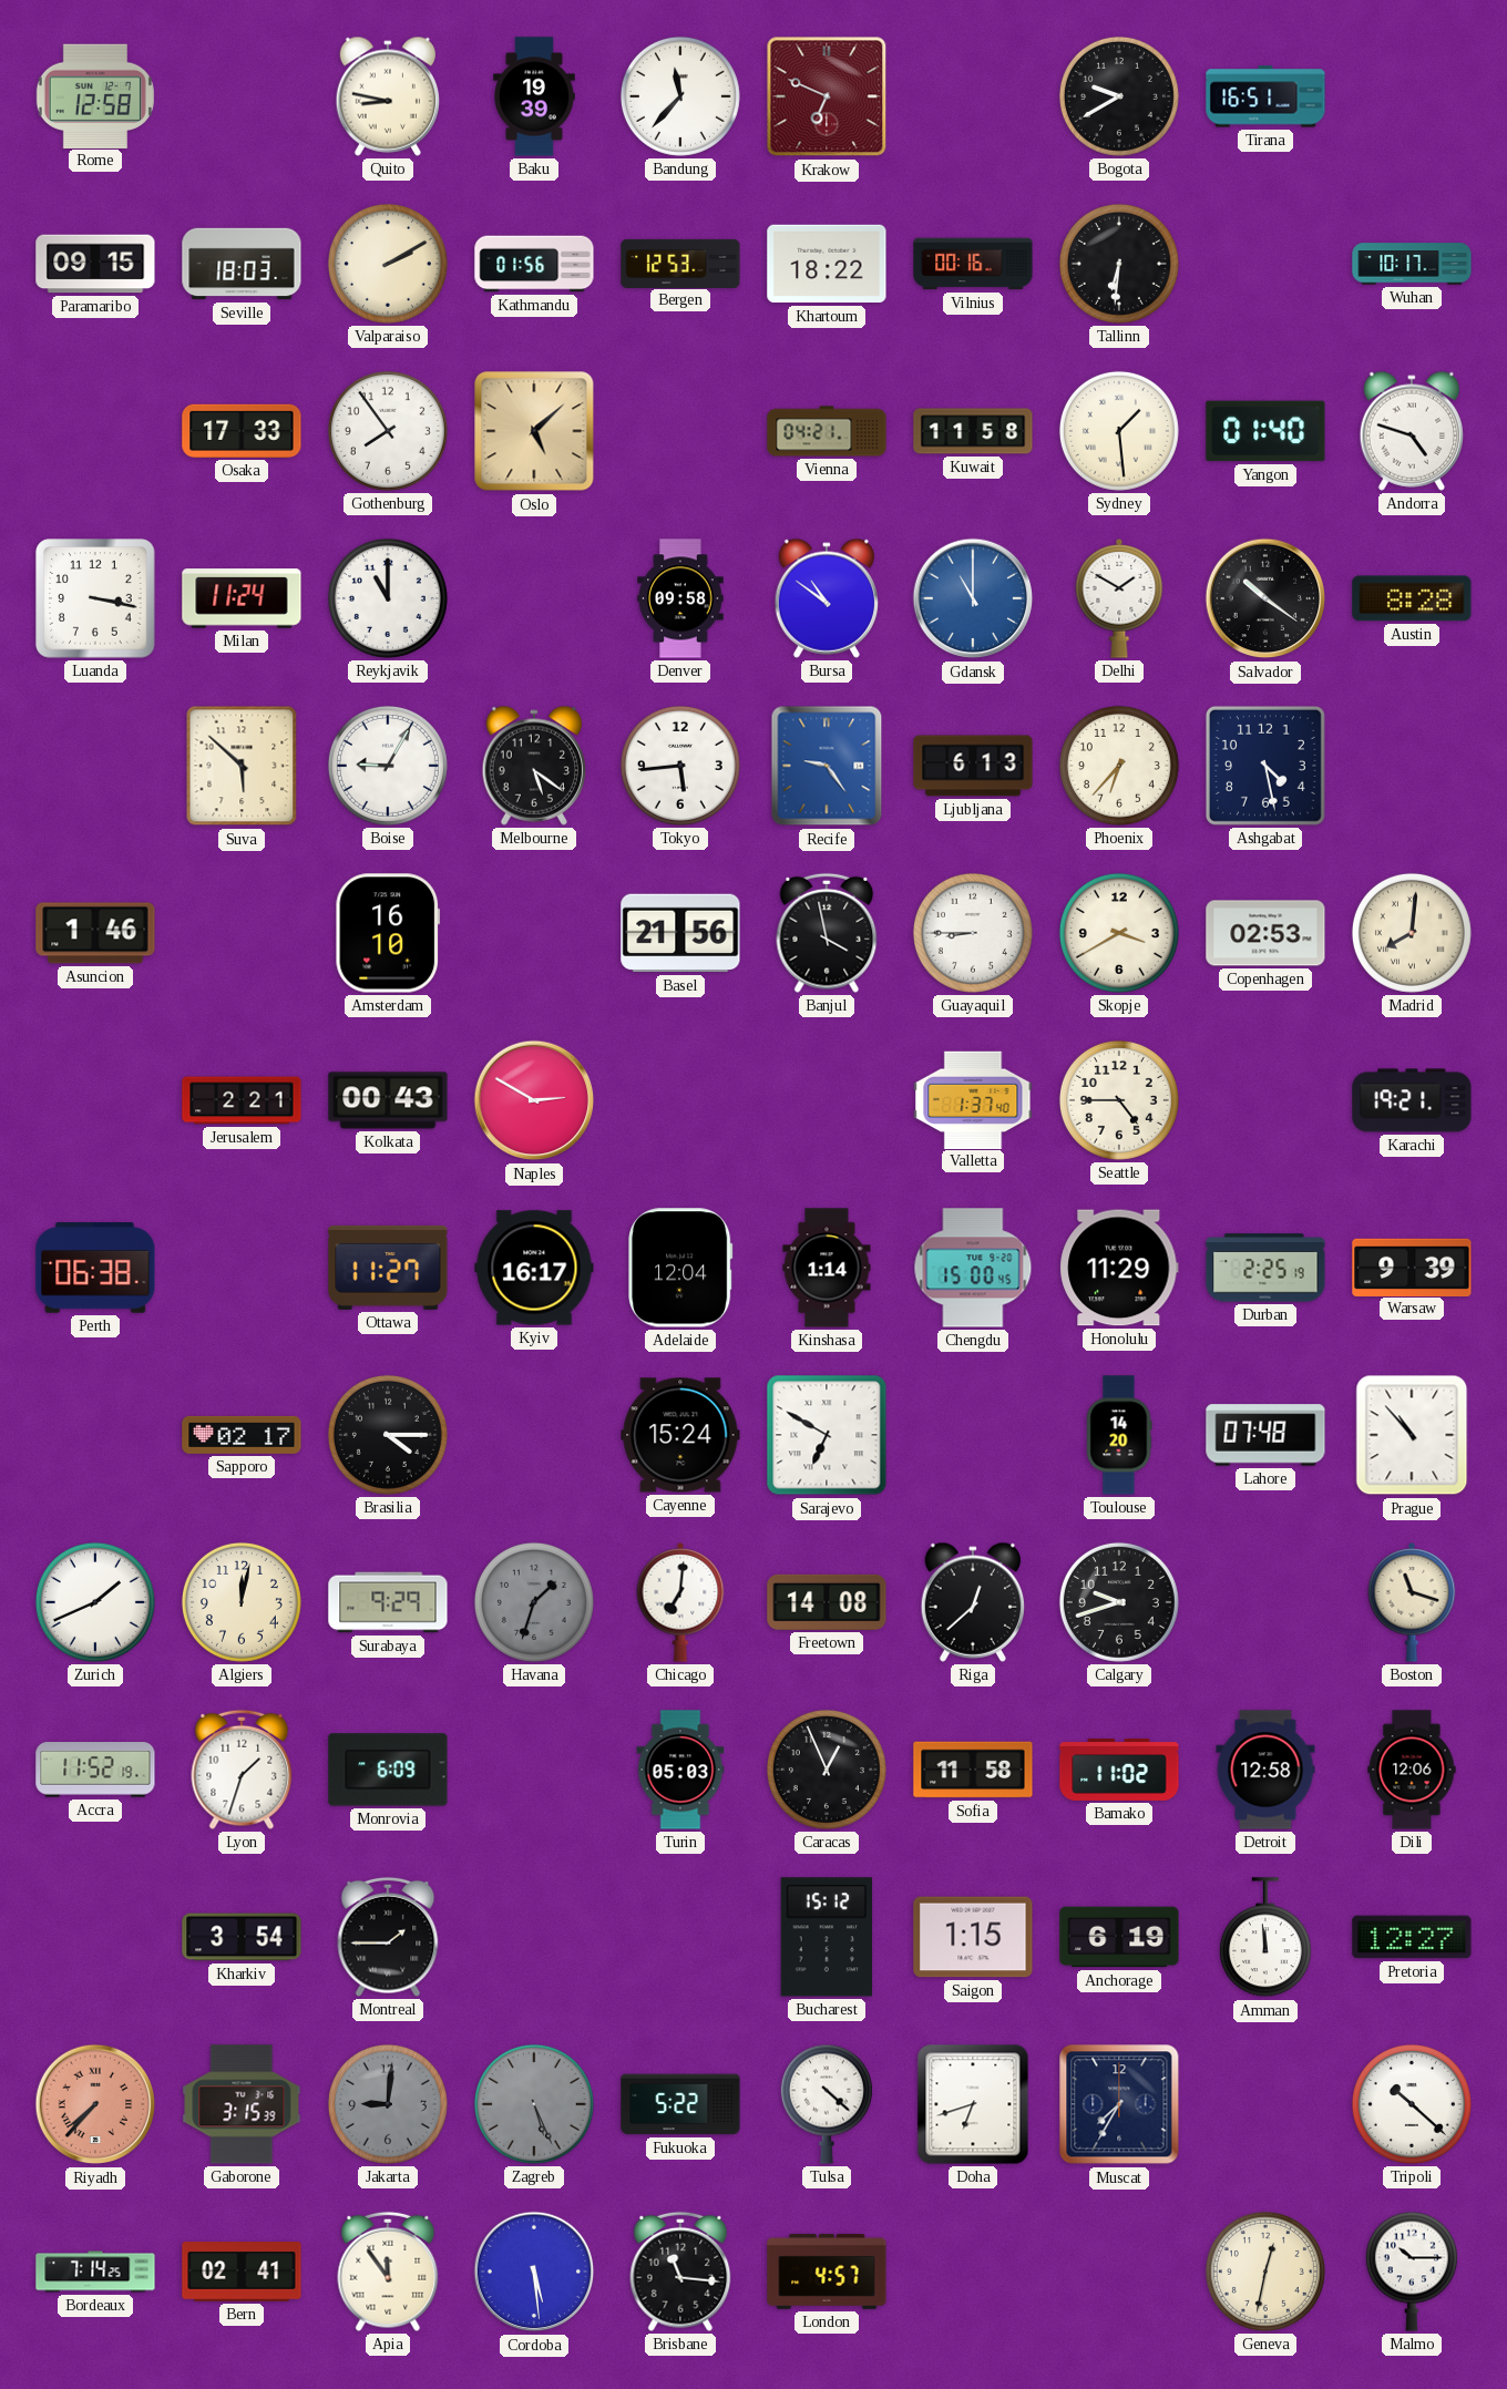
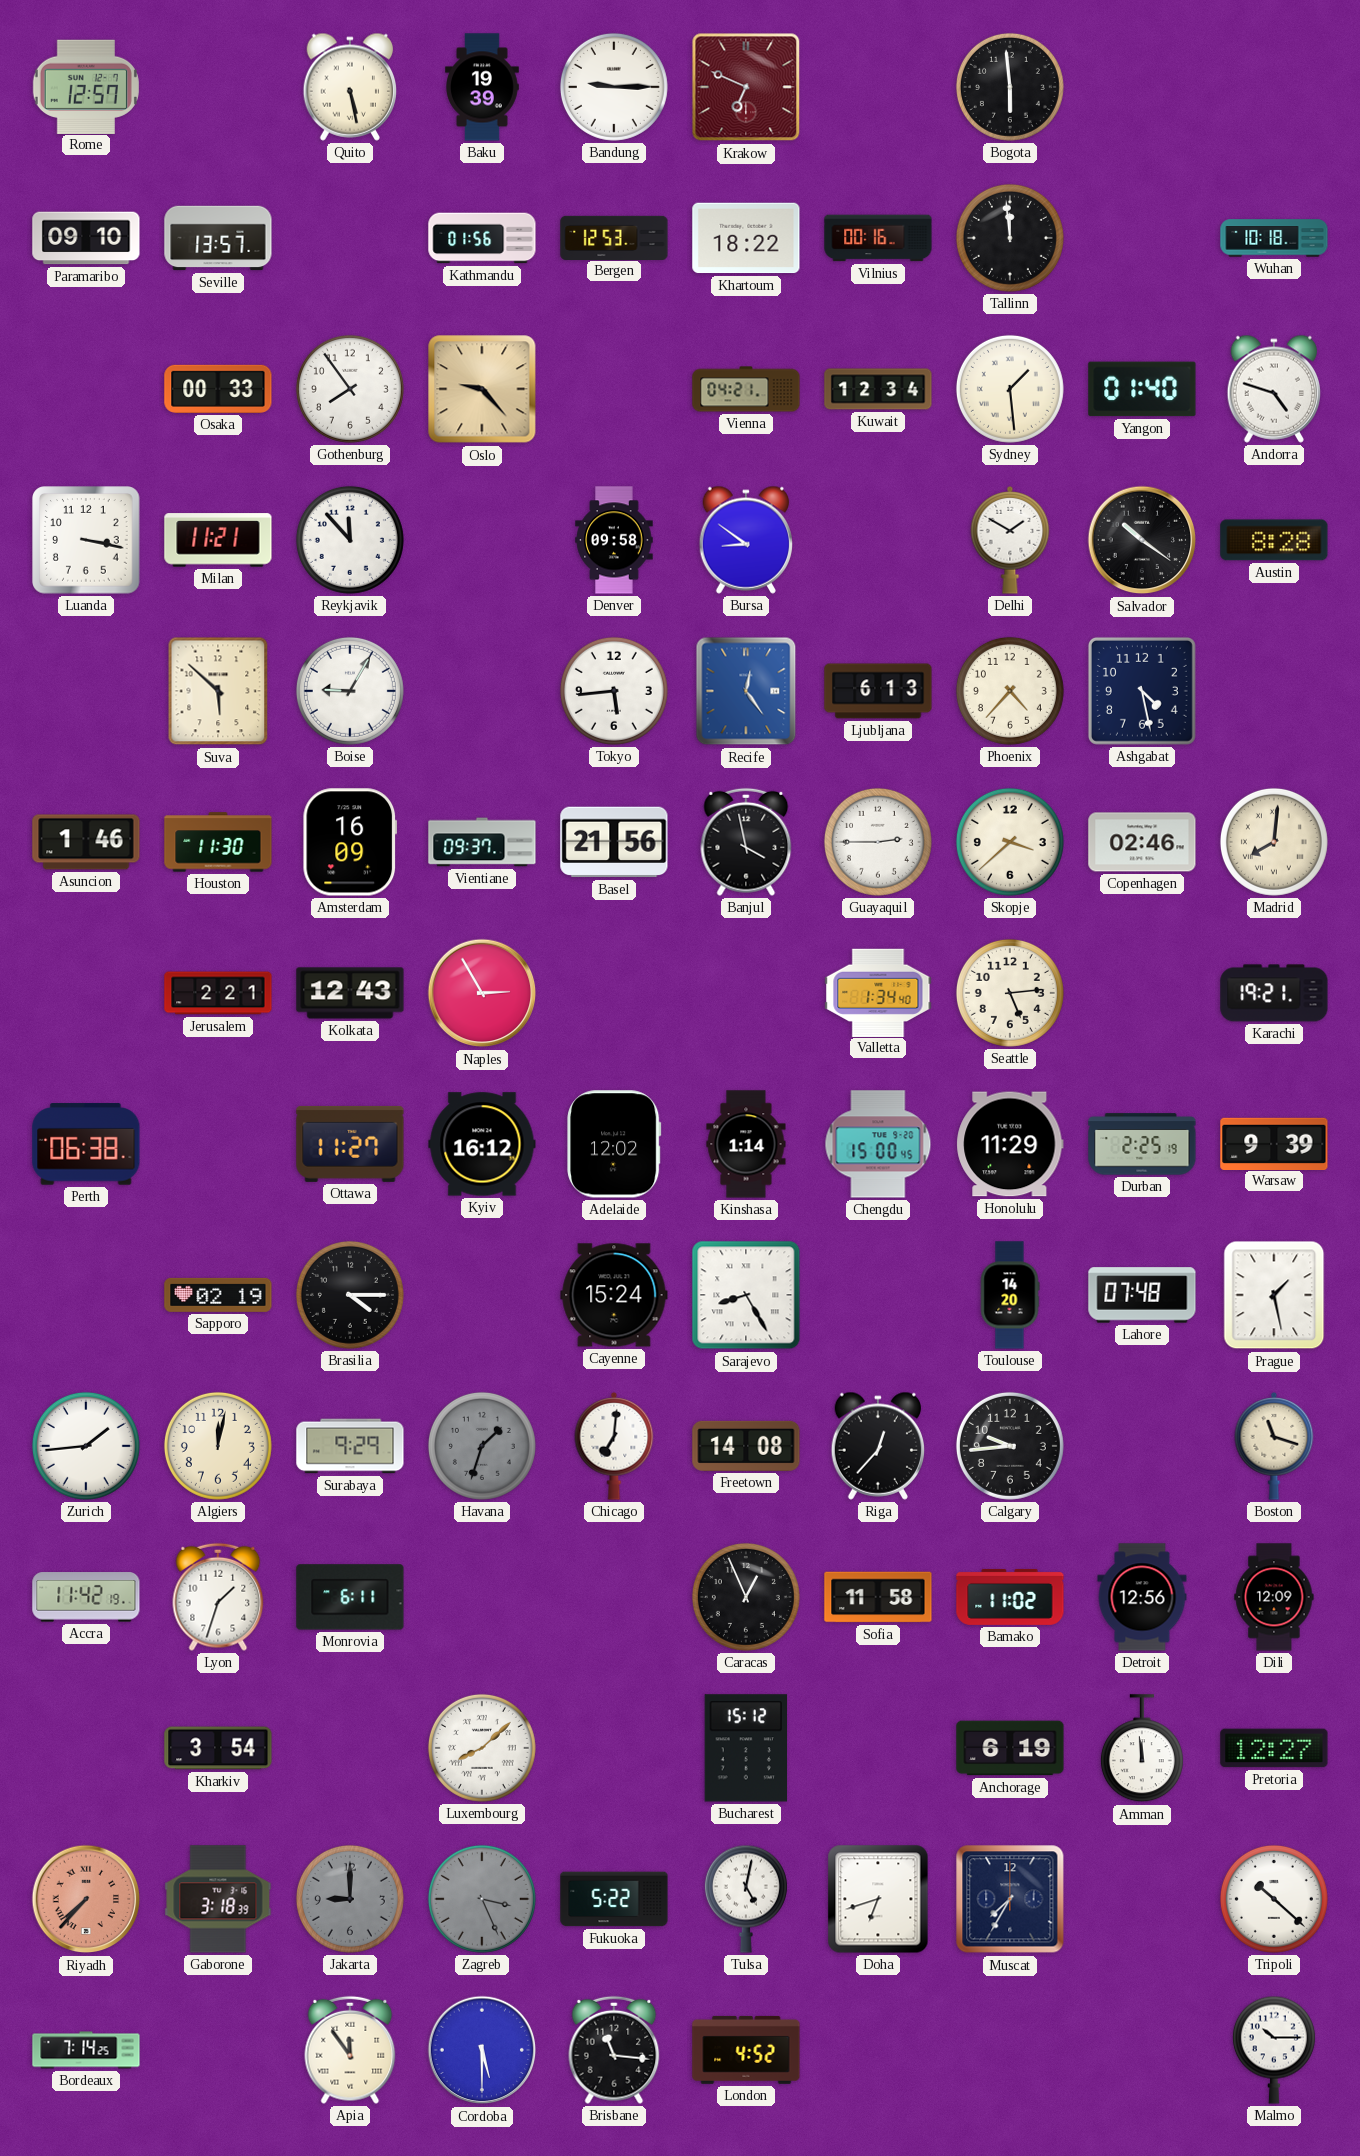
Rome: 12:58 -> 12:57
Quito: 8:47 -> 5:28
Bandung: 11:37 -> 9:15
Bogota: 9:40 -> 5:59
Tirana: 16:51 -> none
Paramaribo: 09:15 -> 09:10
Seville: 18:03 -> 13:57
Valparaiso: 2:10 -> none
Tallinn: 6:31 -> 11:59
Wuhan: 10:17 -> 10:18
Osaka: 17:33 -> 00:33
Oslo: 5:08 -> 9:23
Kuwait: 11:58 -> 12:34
Milan: 11:24 -> 11:21
Reykjavik: 11:00 -> 11:53
Bursa: 10:51 -> 8:51
Gdansk: 11:00 -> none
Melbourne: 5:21 -> none
Recife: 9:24 -> 12:24
Phoenix: 6:37 -> 4:37
Houston: none -> 11:30
Amsterdam: 16:10 -> 16:09
Vientiane: none -> 09:37
Guayaquil: 8:45 -> 2:45
Skopje: 3:40 -> 3:38
Copenhagen: 02:53 -> 02:46
Kolkata: 00:43 -> 12:43
Naples: 2:50 -> 2:55
Valletta: 1:37 -> 1:34
Seattle: 4:45 -> 5:14
Kyiv: 16:17 -> 16:12
Adelaide: 12:04 -> 12:02
Sapporo: 02:17 -> 02:19
Sarajevo: 6:50 -> 8:25
Prague: 10:53 -> 1:28
Zurich: 1:41 -> 1:44
Riga: 12:38 -> 12:37
Calgary: 9:42 -> 9:44
Accra: 11:52 -> 11:42
Monrovia: 6:09 -> 6:11
Turin: 05:03 -> none
Detroit: 12:58 -> 12:56
Dili: 12:06 -> 12:09
Montreal: 1:45 -> none
Luxembourg: none -> 8:08
Saigon: 1:15 -> none
Gaborone: 3:15 -> 3:18
Jakarta: 9:01 -> 9:00
Zagreb: 5:26 -> 3:26
Tulsa: 4:22 -> 5:02
Bern: 02:41 -> none
Cordoba: 5:29 -> 5:30
London: 4:57 -> 4:52
Geneva: 12:32 -> none
